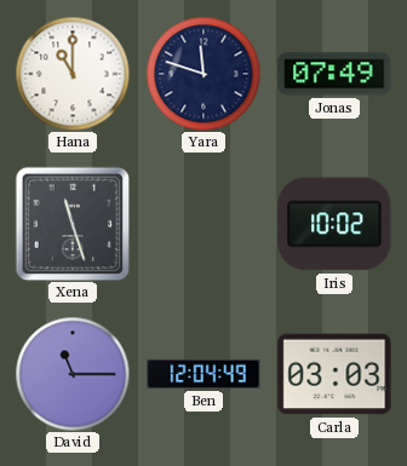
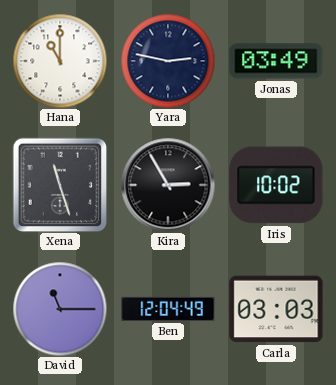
Yara: 11:48 -> 2:47
Jonas: 07:49 -> 03:49
Kira: none -> 2:55
